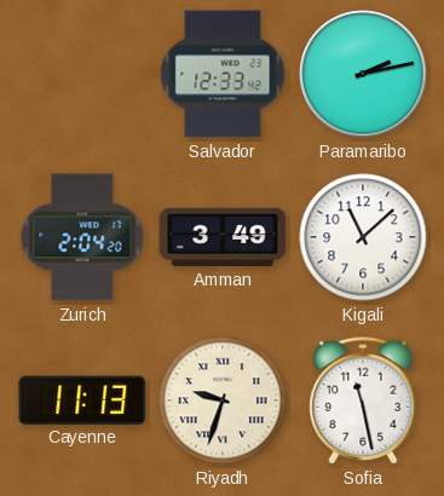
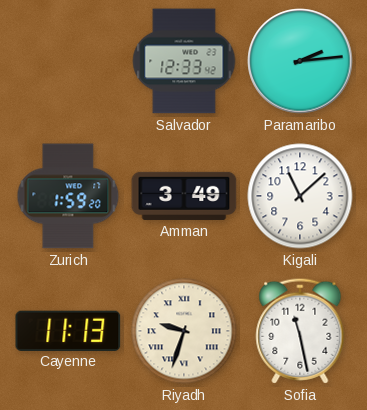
Paramaribo: 2:13 -> 2:14
Zurich: 2:04 -> 1:59
